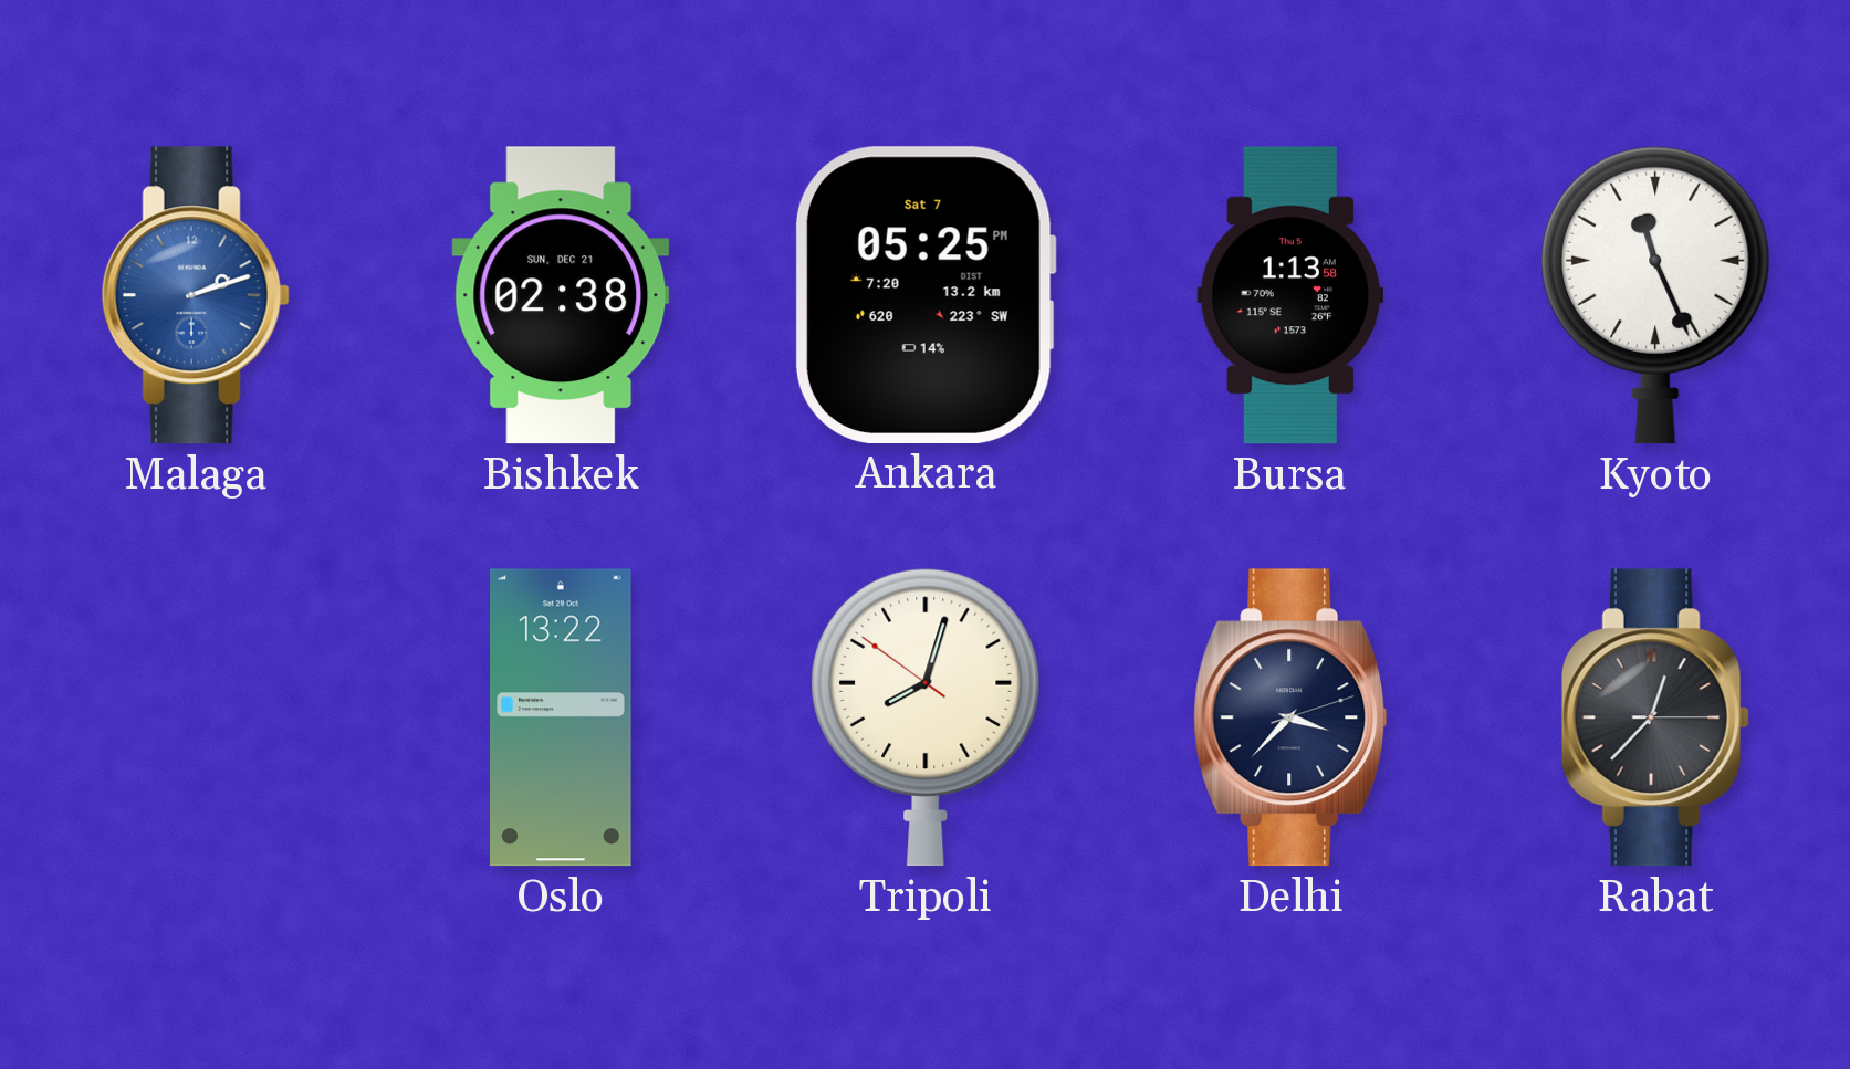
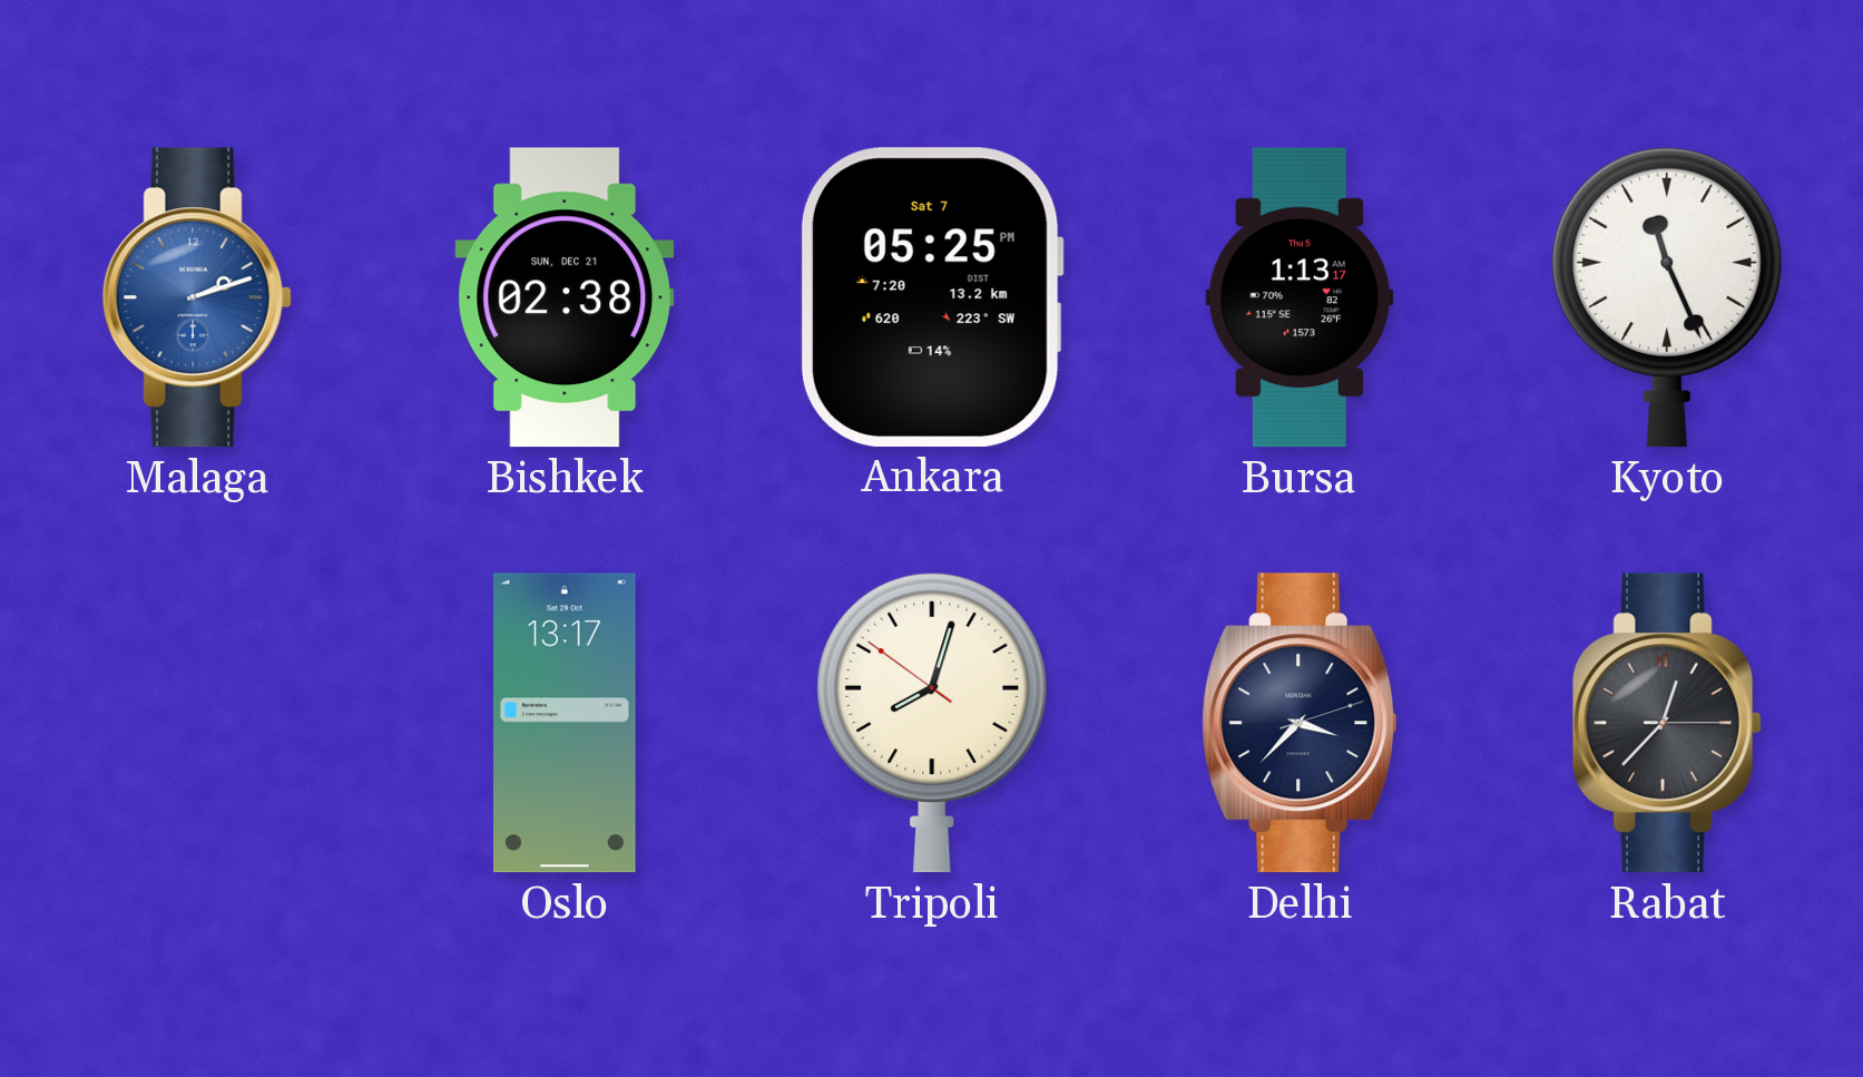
Bursa: 1:13:58 -> 1:13:17
Oslo: 13:22 -> 13:17
